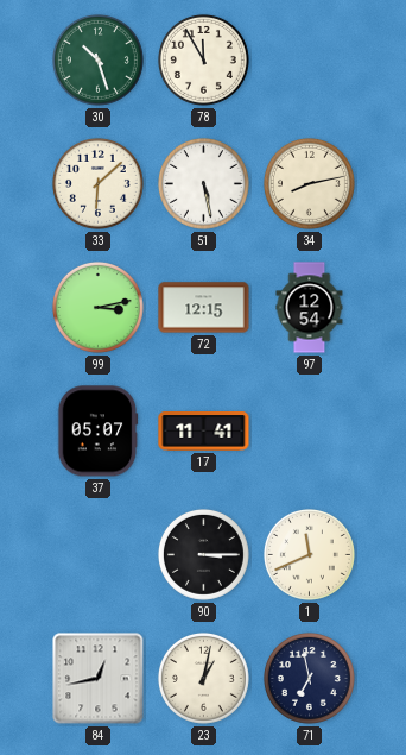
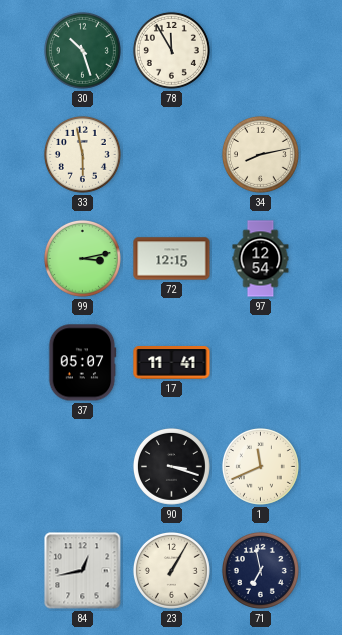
33: 6:08 -> 5:58
51: 5:28 -> none
90: 3:15 -> 3:18
23: 1:02 -> 1:05
